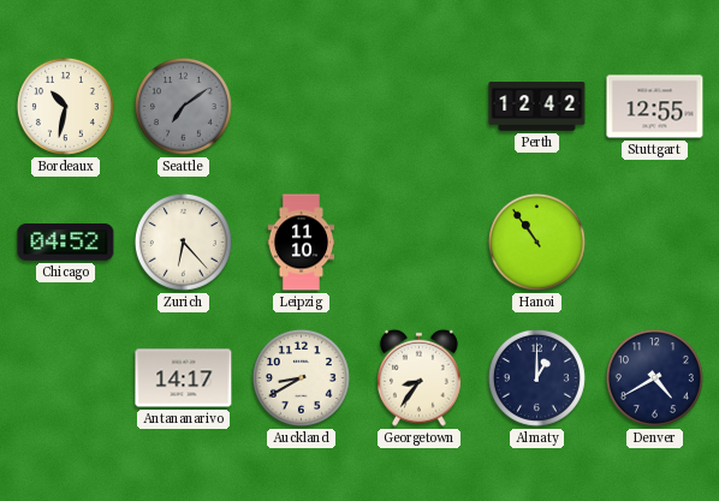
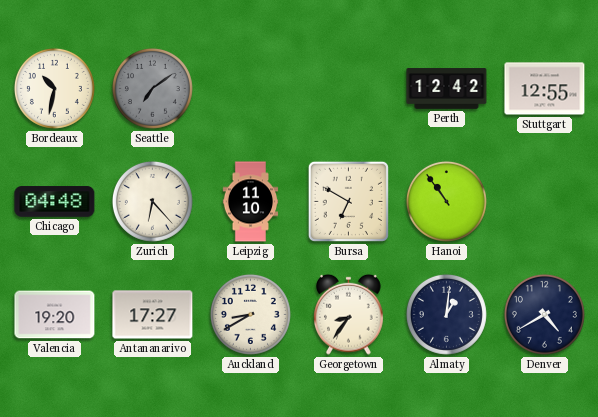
Chicago: 04:52 -> 04:48
Bursa: none -> 6:50
Valencia: none -> 19:20
Antananarivo: 14:17 -> 17:27
Almaty: 1:00 -> 1:01
